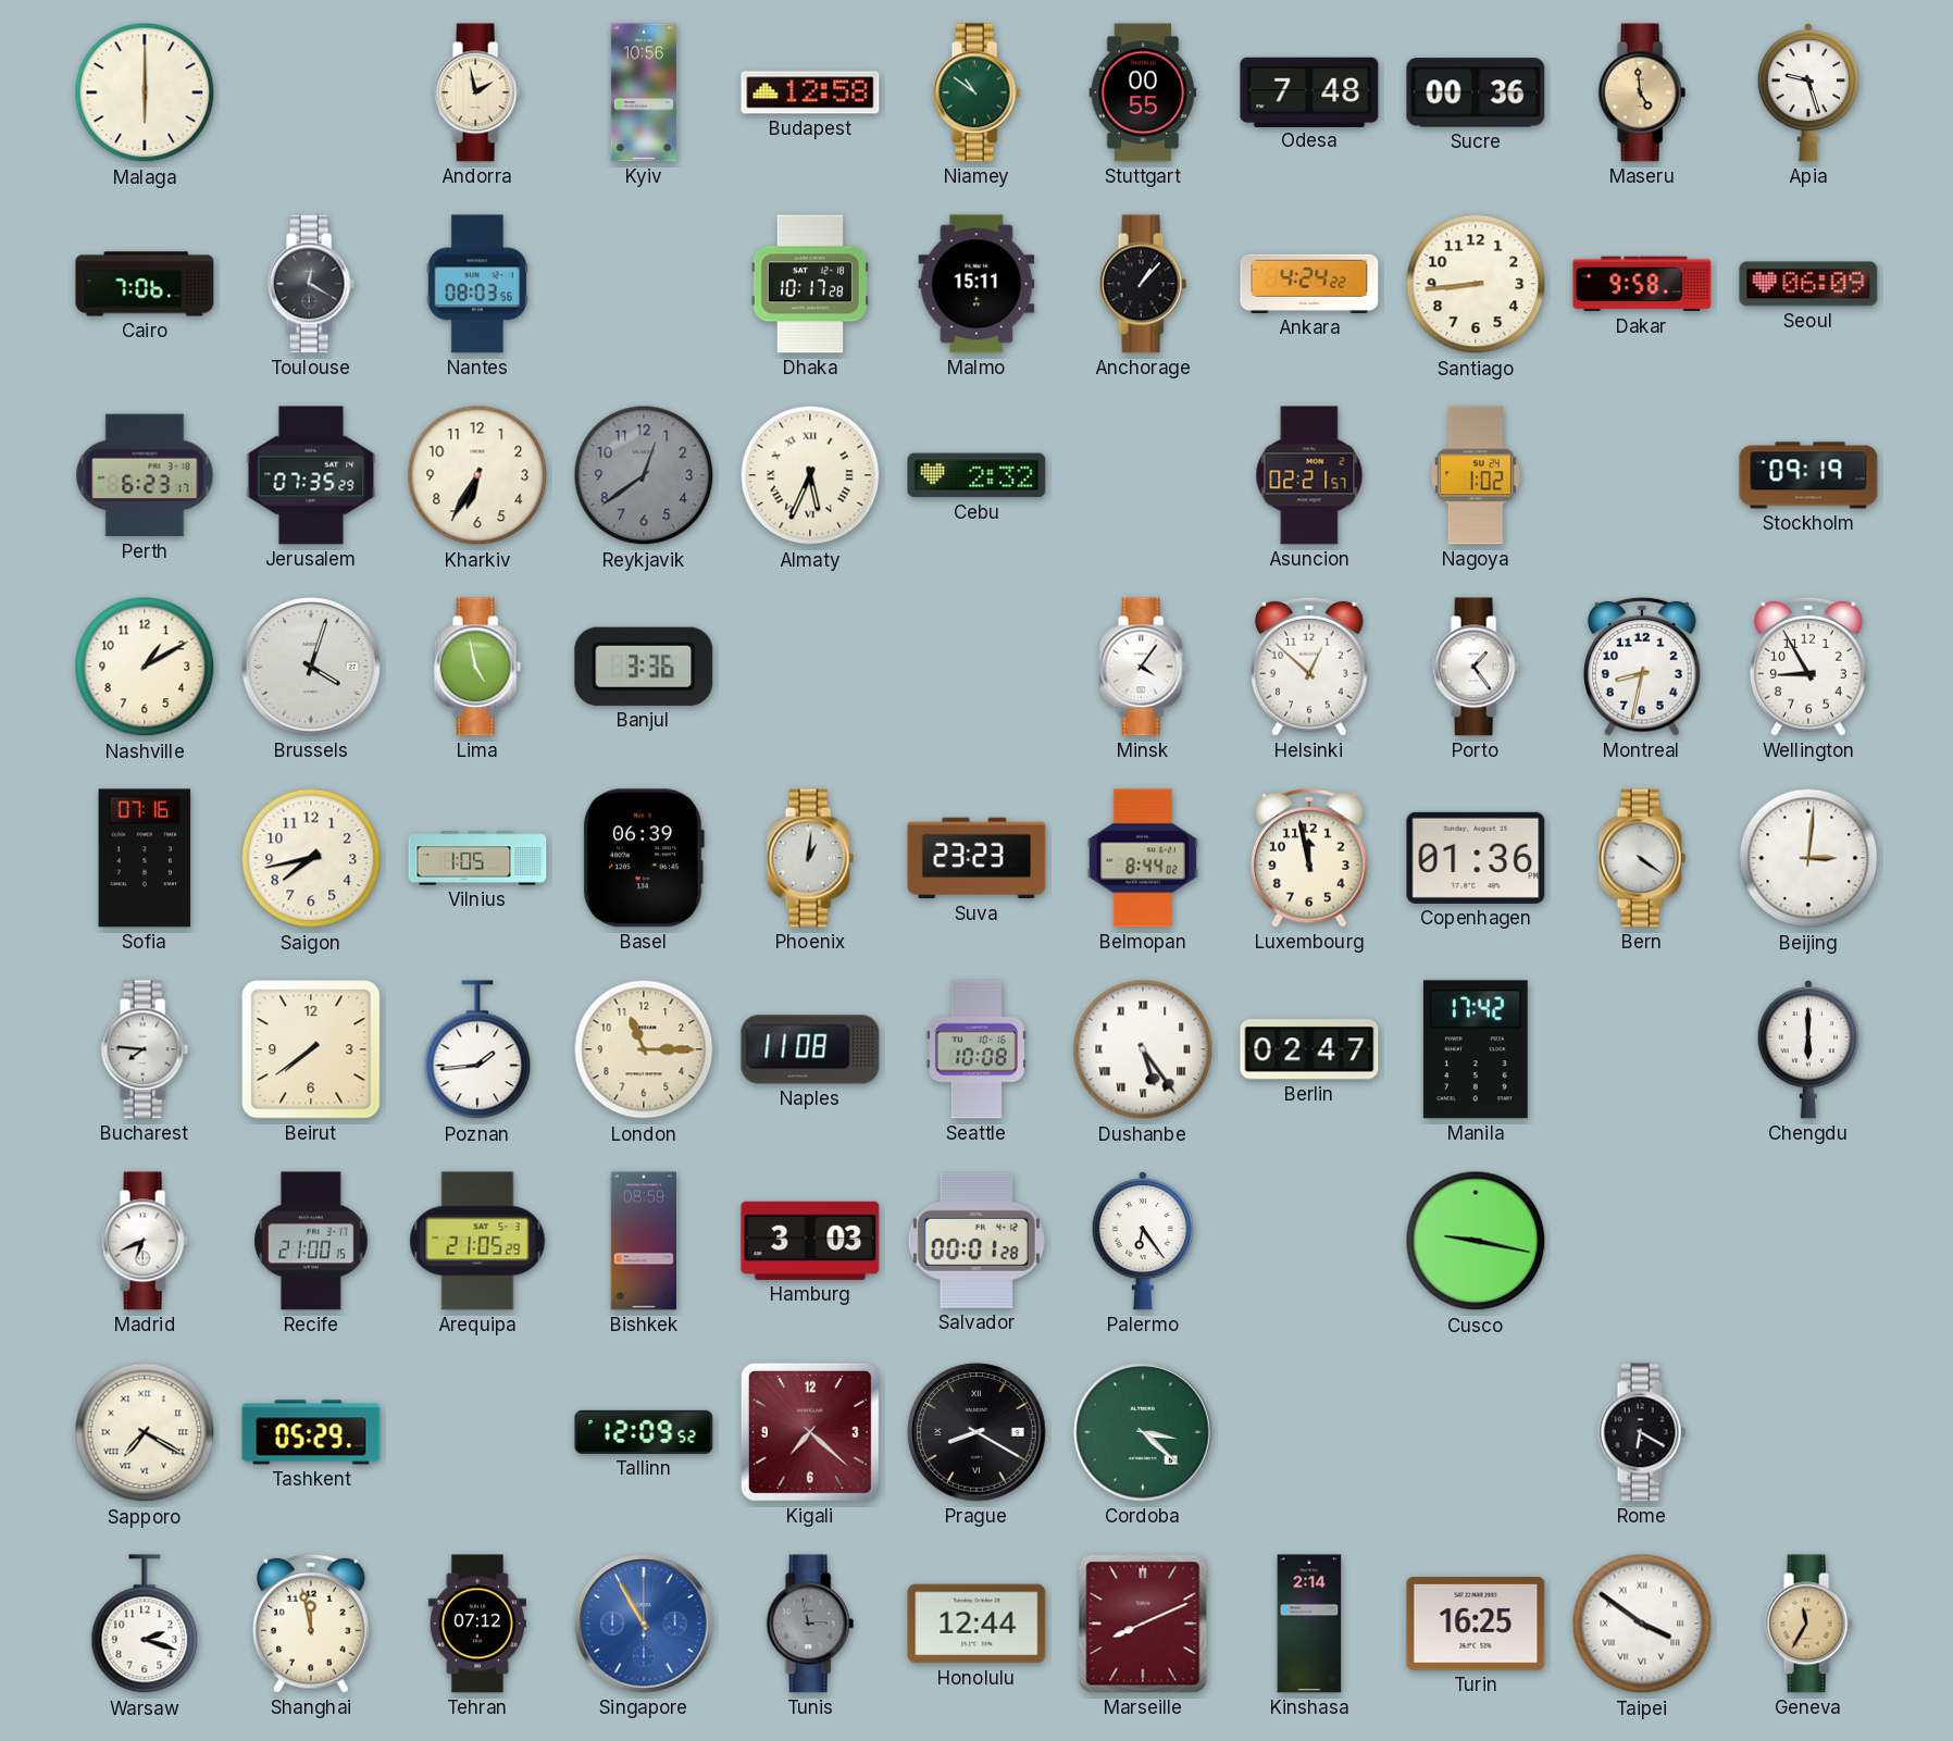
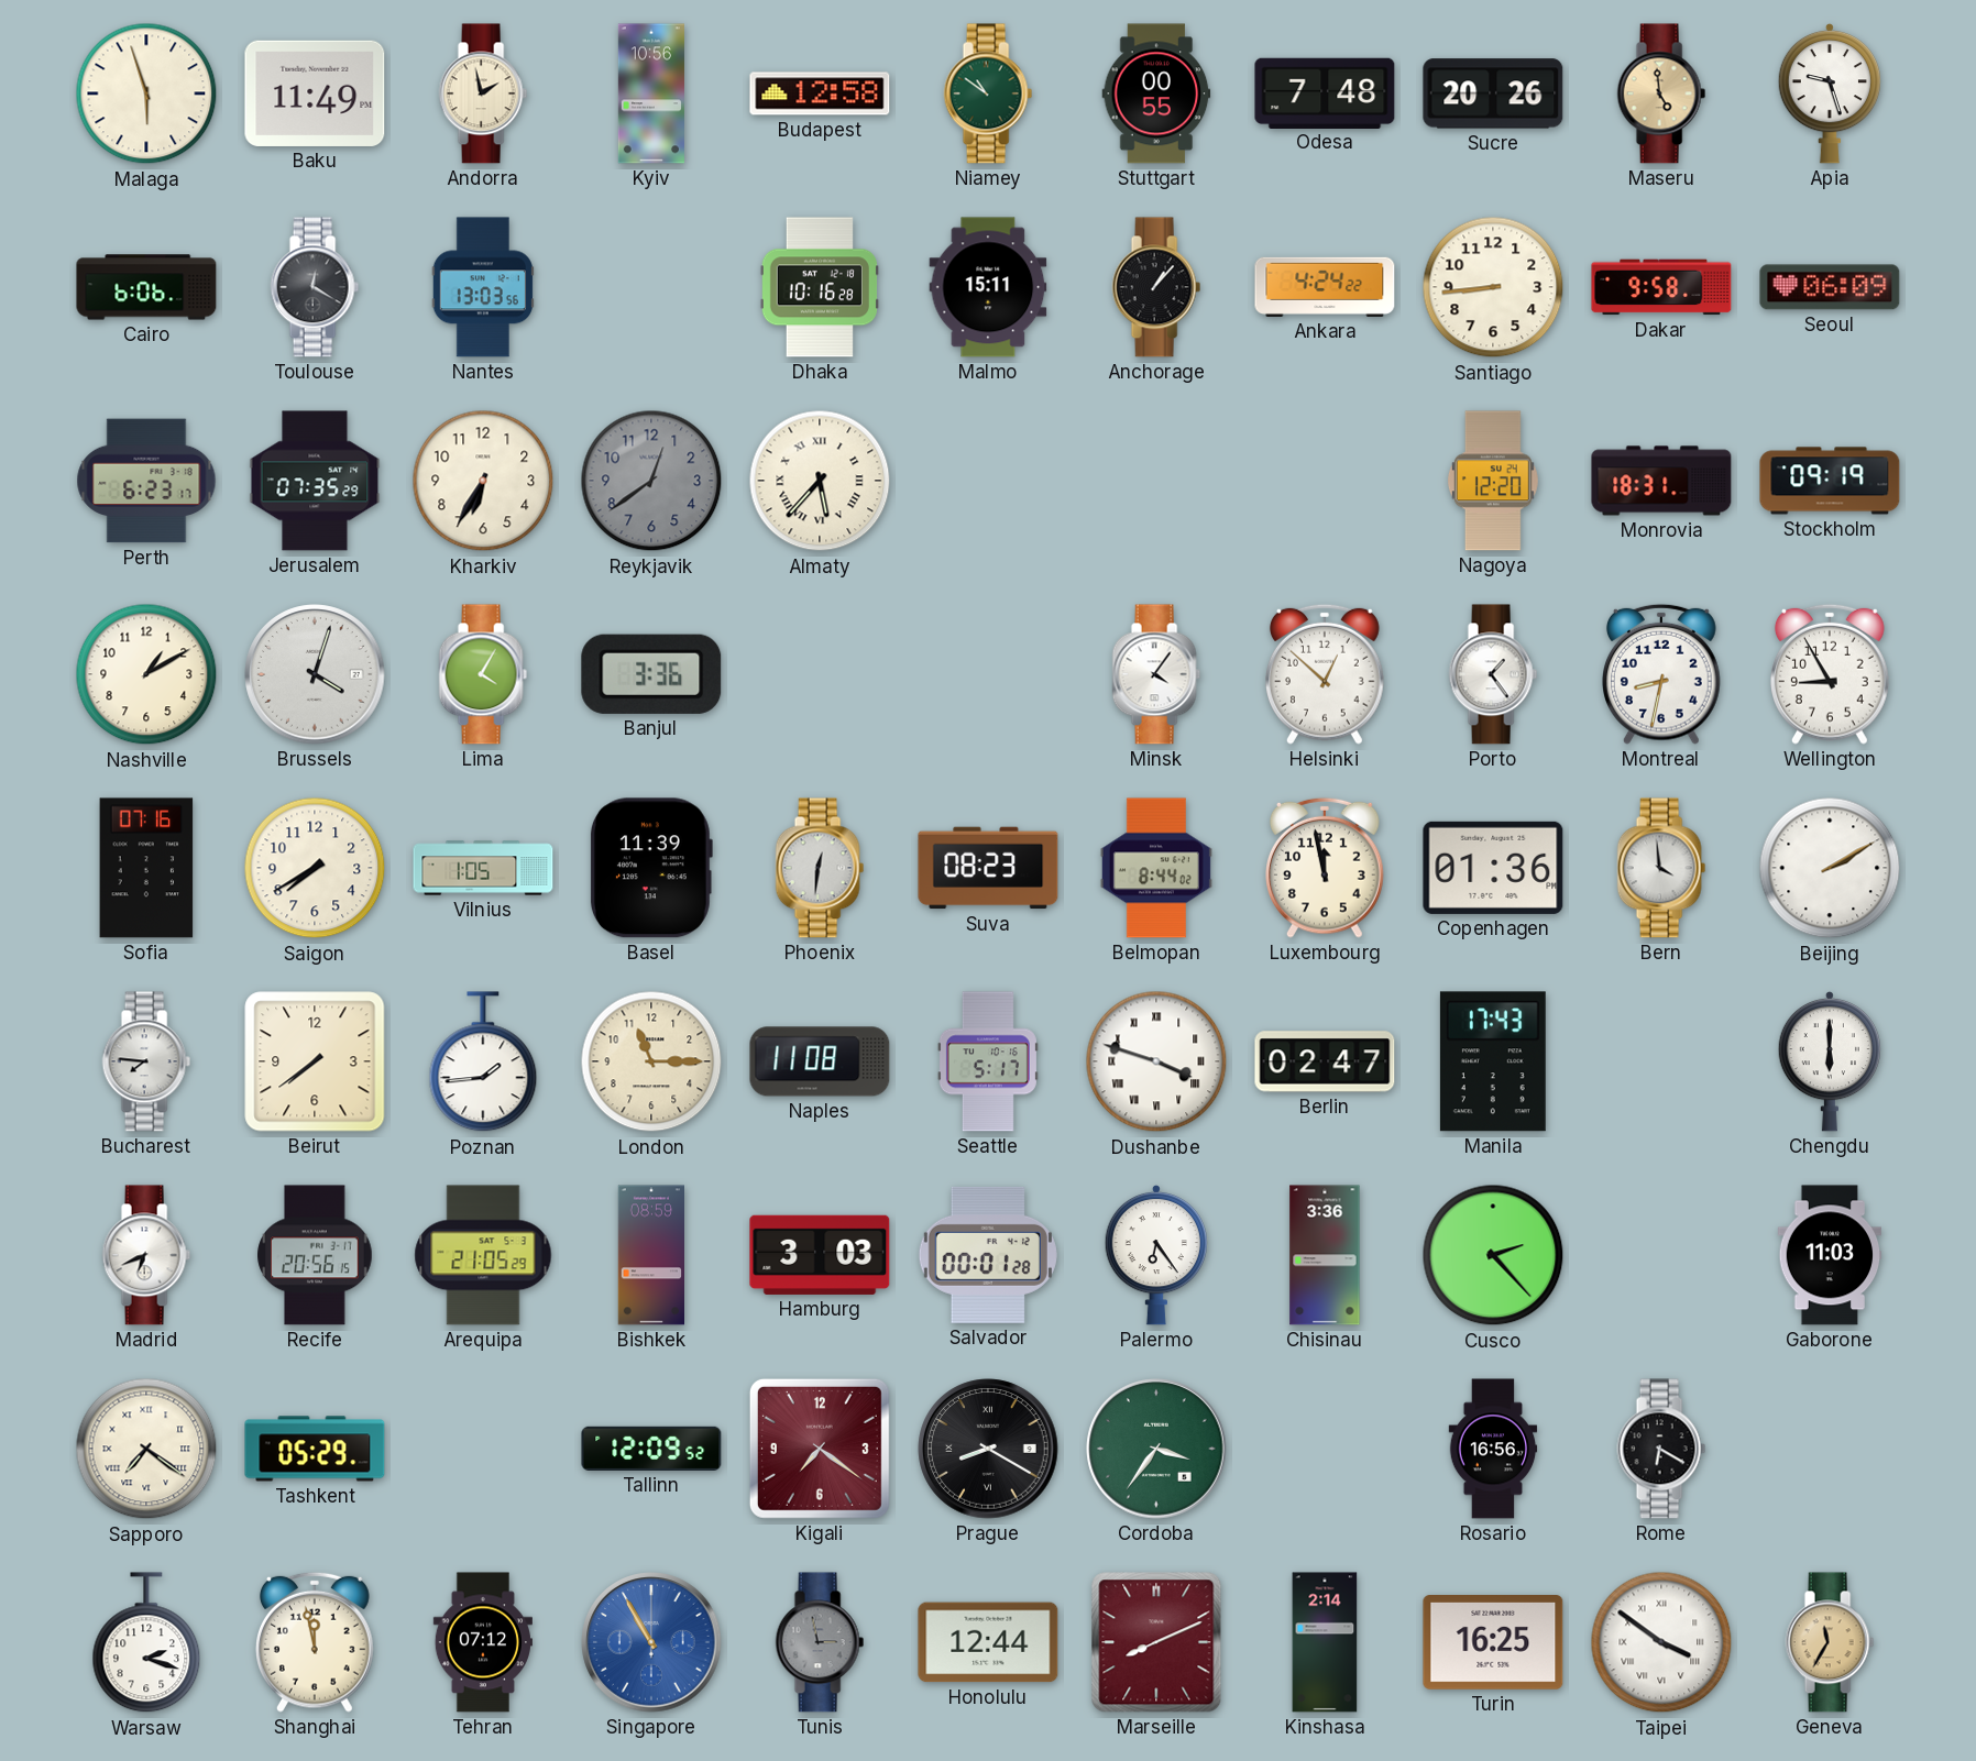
Malaga: 6:00 -> 5:57
Baku: none -> 11:49
Sucre: 00:36 -> 20:26
Cairo: 7:06 -> 6:06
Nantes: 08:03 -> 13:03
Dhaka: 10:17 -> 10:16
Almaty: 5:34 -> 5:37
Cebu: 2:32 -> none
Asuncion: 02:21 -> none
Nagoya: 1:02 -> 12:20
Monrovia: none -> 18:31
Lima: 4:58 -> 4:05
Saigon: 7:43 -> 7:40
Basel: 06:39 -> 11:39
Phoenix: 1:01 -> 12:31
Suva: 23:23 -> 08:23
Bern: 4:21 -> 3:59
Beijing: 3:01 -> 2:10
Seattle: 10:08 -> 5:17
Dushanbe: 5:24 -> 3:48
Manila: 17:42 -> 17:43
Recife: 21:00 -> 20:56
Chisinau: none -> 3:36
Cusco: 9:17 -> 2:23
Gaborone: none -> 11:03
Sapporo: 7:20 -> 7:21
Kigali: 7:22 -> 7:21
Cordoba: 3:22 -> 3:36
Rosario: none -> 16:56
